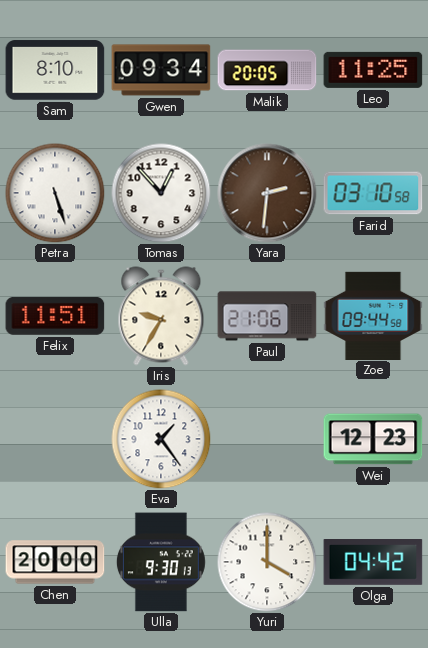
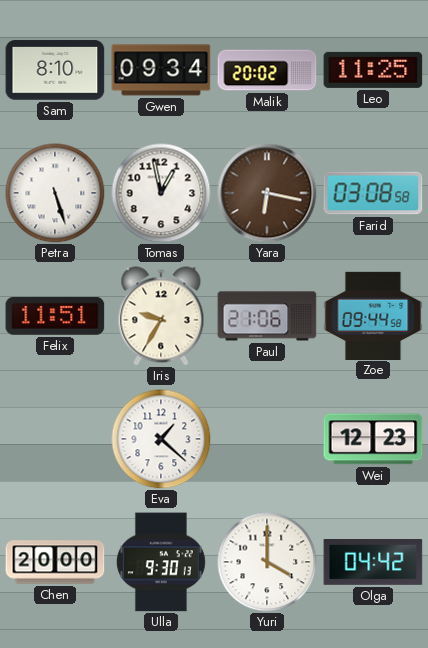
Malik: 20:05 -> 20:02
Tomas: 12:53 -> 12:58
Yara: 2:31 -> 6:17
Farid: 03:10 -> 03:08
Eva: 1:24 -> 1:22
